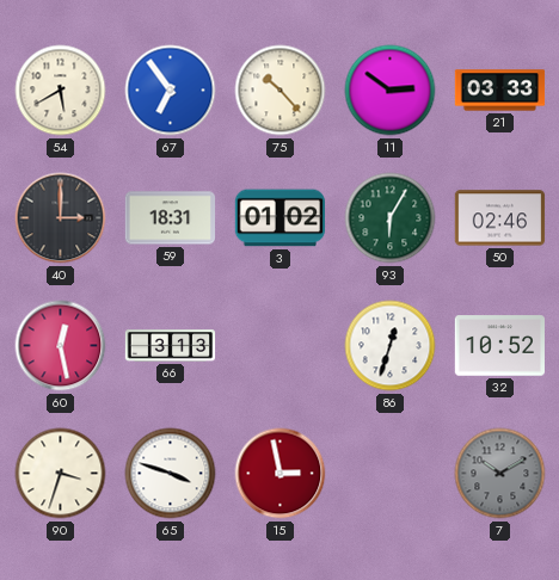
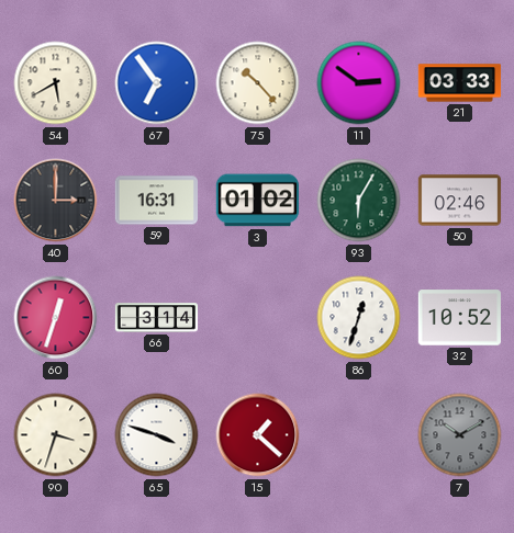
59: 18:31 -> 16:31
60: 12:28 -> 12:33
66: 3:13 -> 3:14
15: 2:58 -> 1:22
